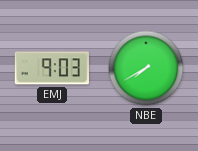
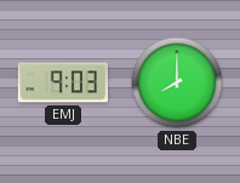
NBE: 7:40 -> 8:00
